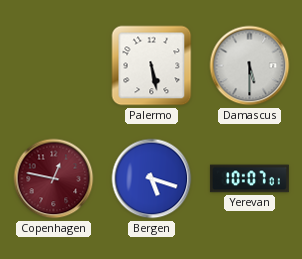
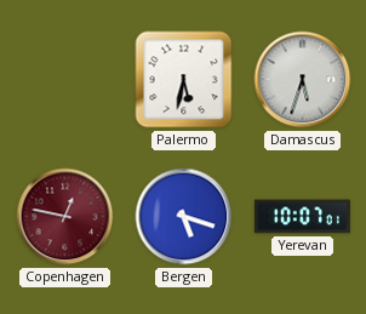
Palermo: 5:28 -> 5:32
Damascus: 5:30 -> 5:33
